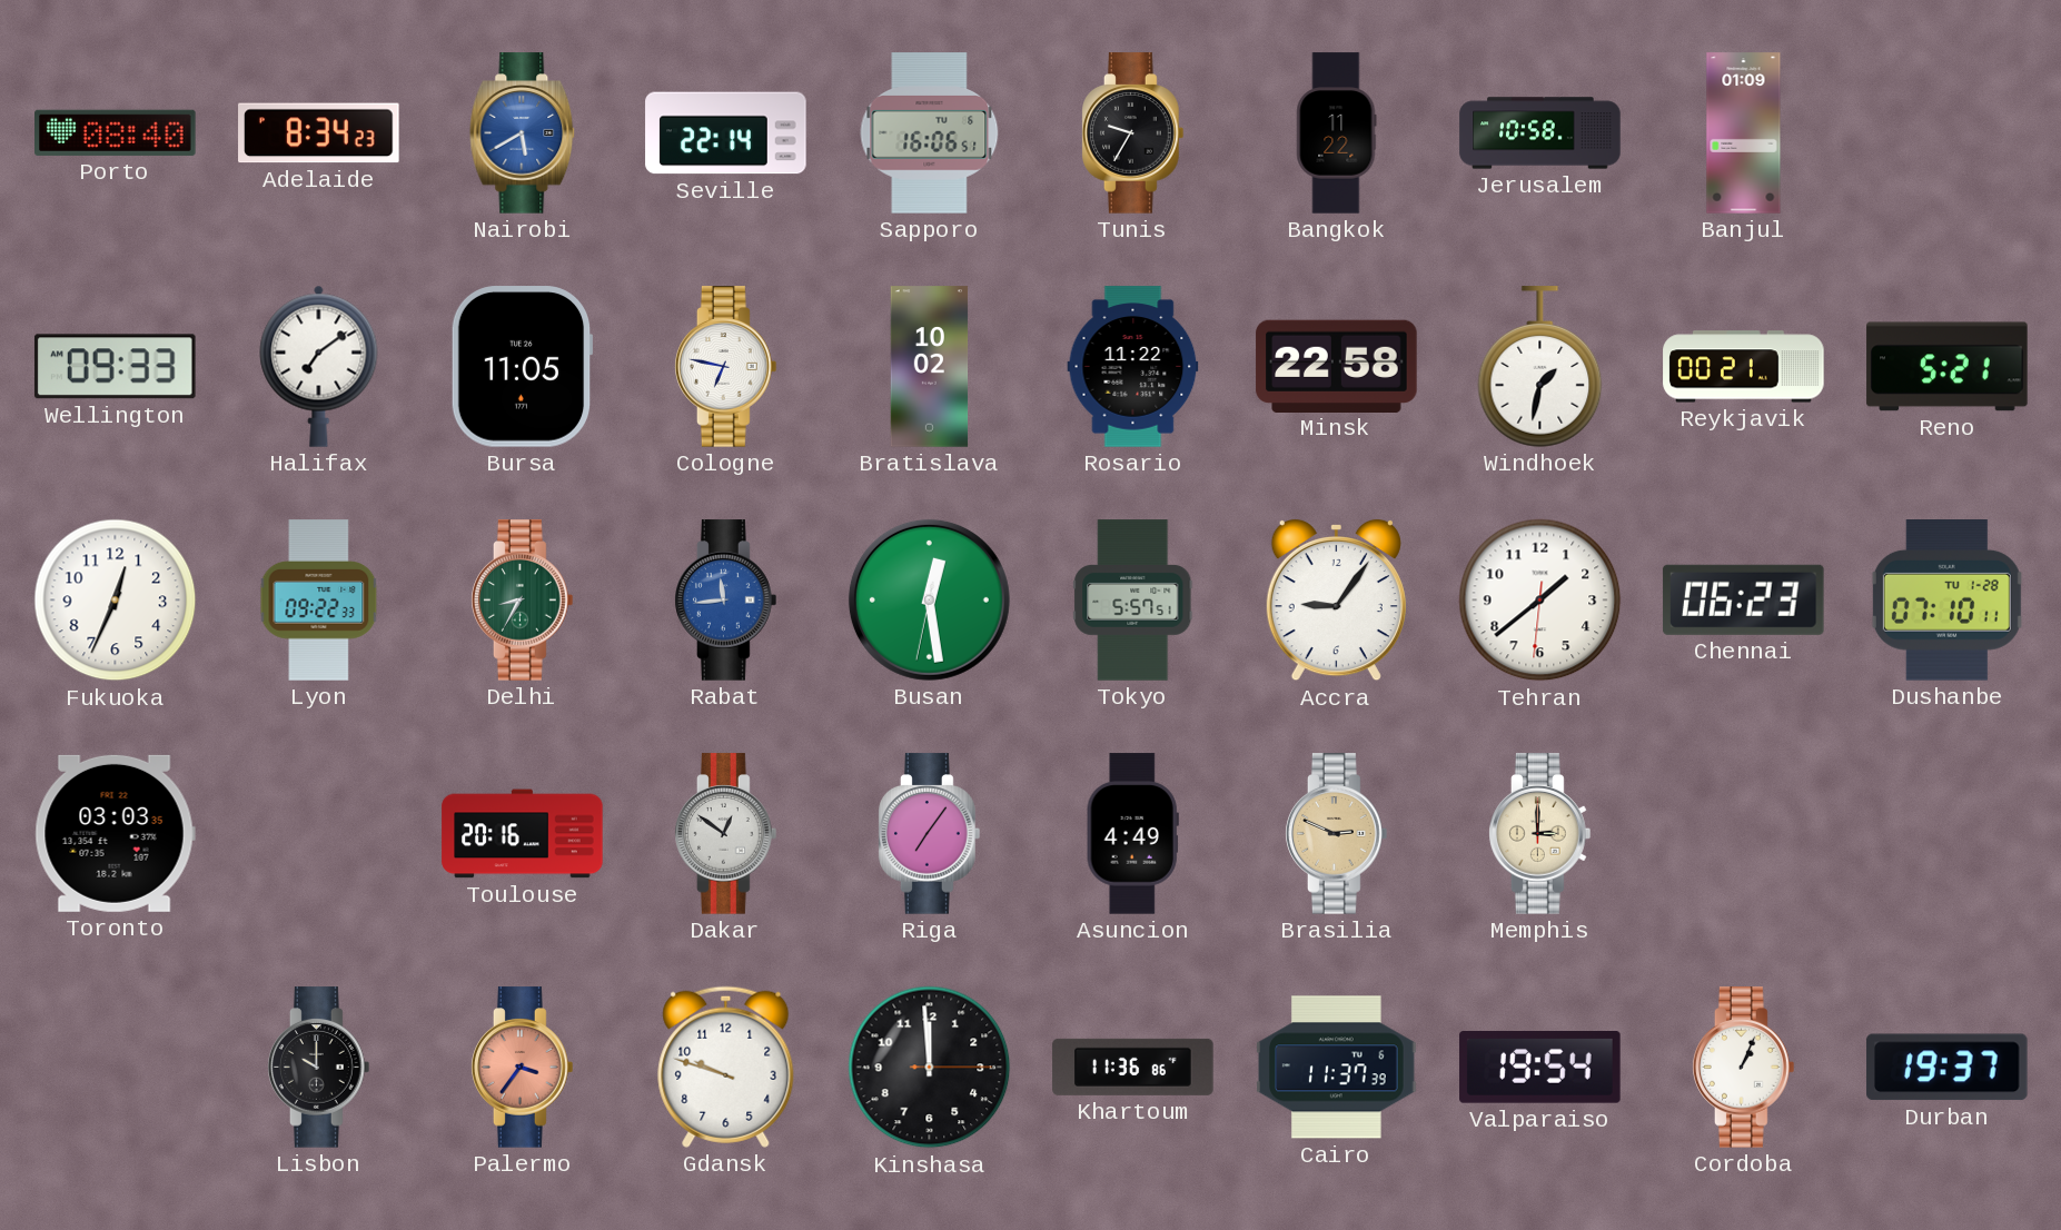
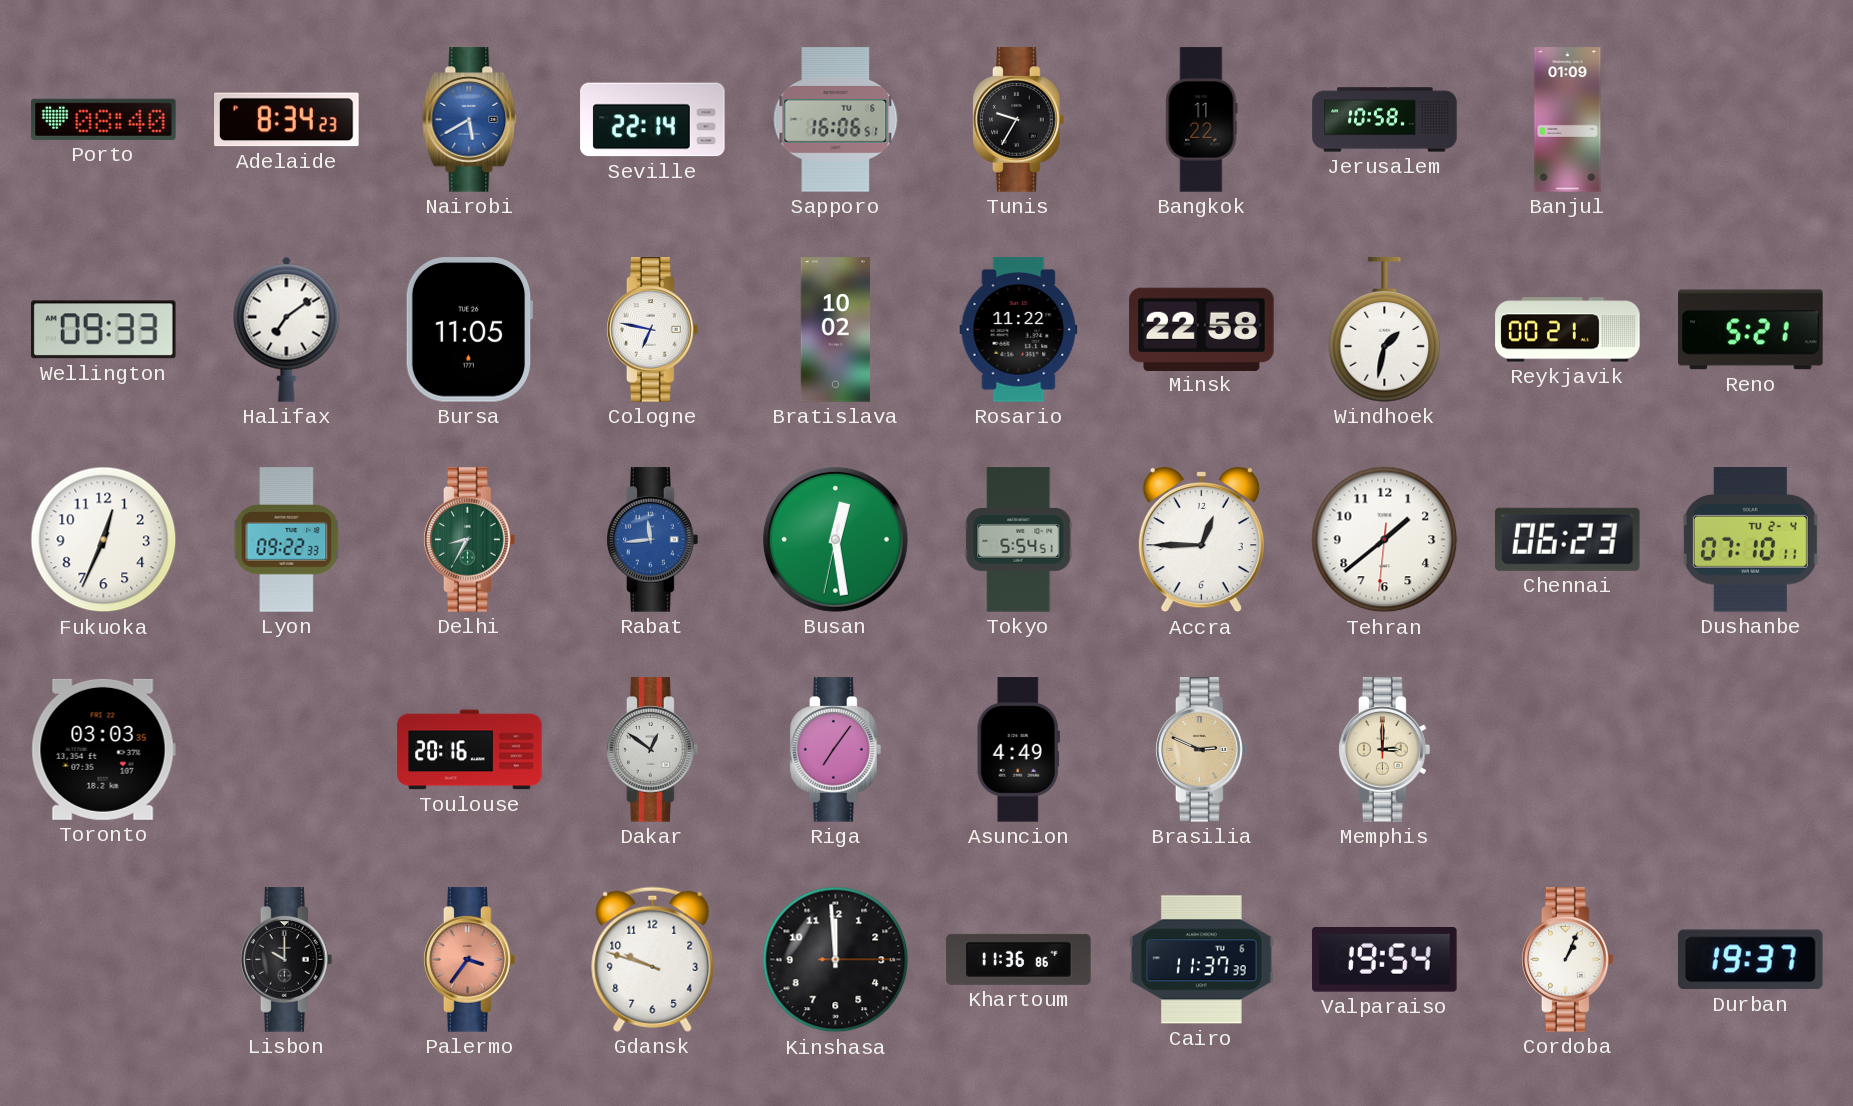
Tokyo: 5:57 -> 5:54
Accra: 9:06 -> 12:45
Dushanbe date: TU 1-28 -> TU 2-4
